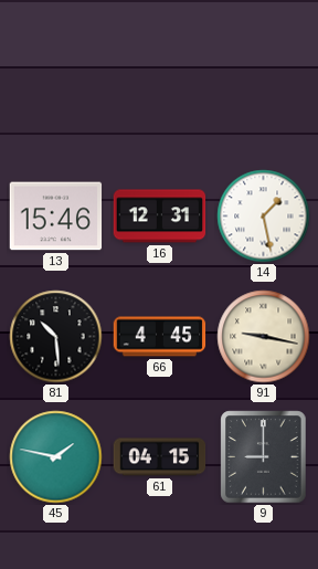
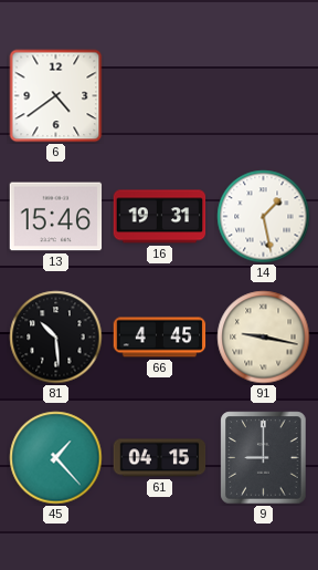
6: none -> 4:39
16: 12:31 -> 19:31
45: 1:47 -> 1:23
